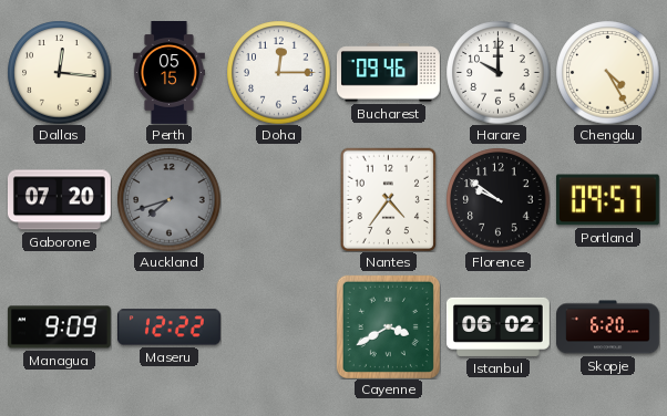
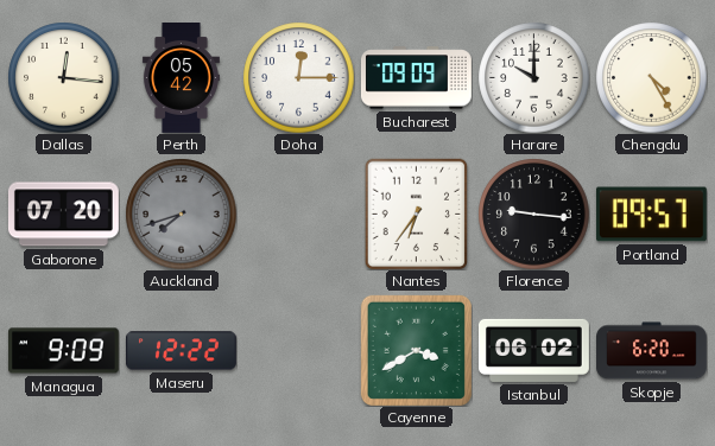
Perth: 05:15 -> 05:42
Bucharest: 09:46 -> 09:09
Nantes: 4:36 -> 6:36
Florence: 9:51 -> 9:16
